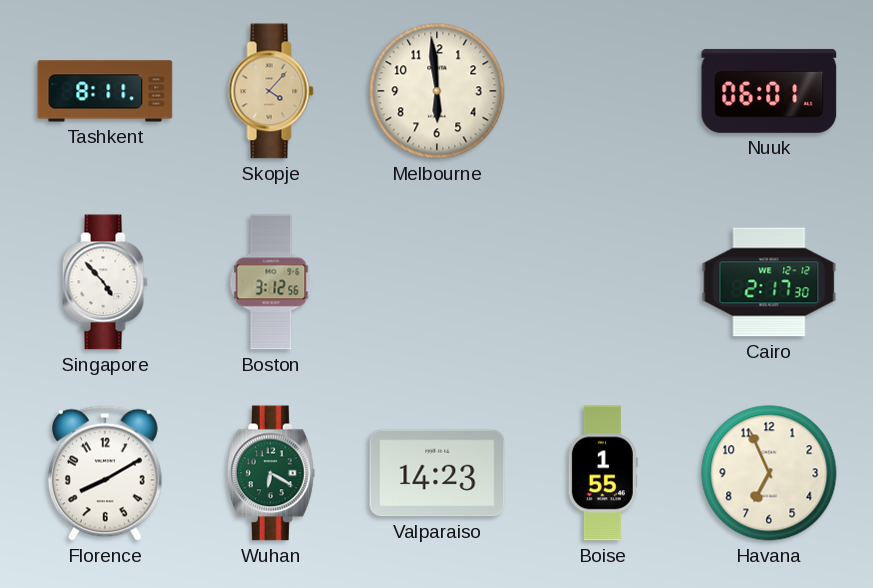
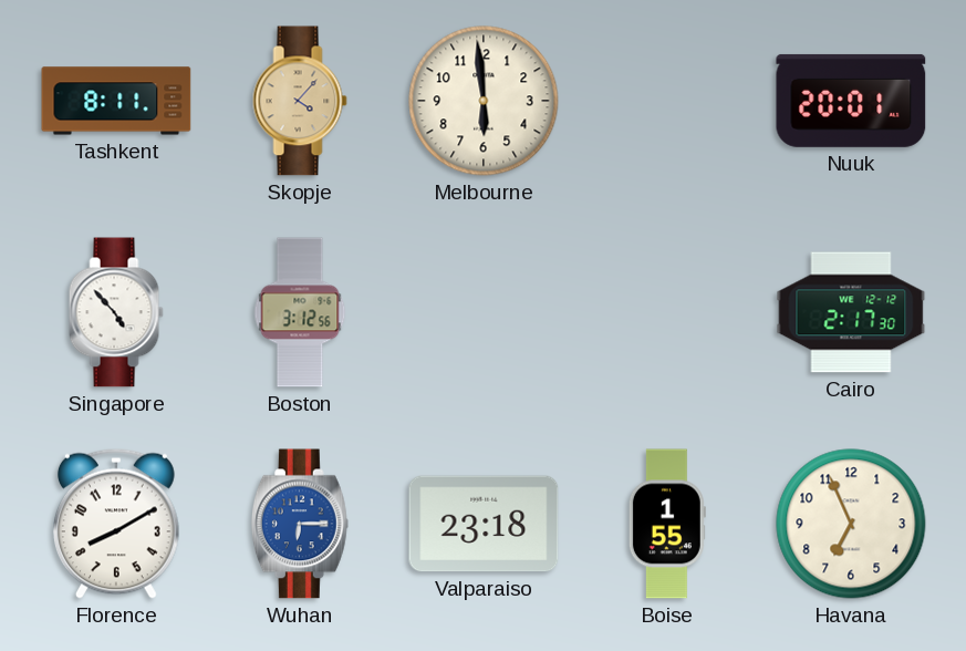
Nuuk: 06:01 -> 20:01
Wuhan: 6:20 -> 6:15
Wuhan dial: green -> blue
Valparaiso: 14:23 -> 23:18
